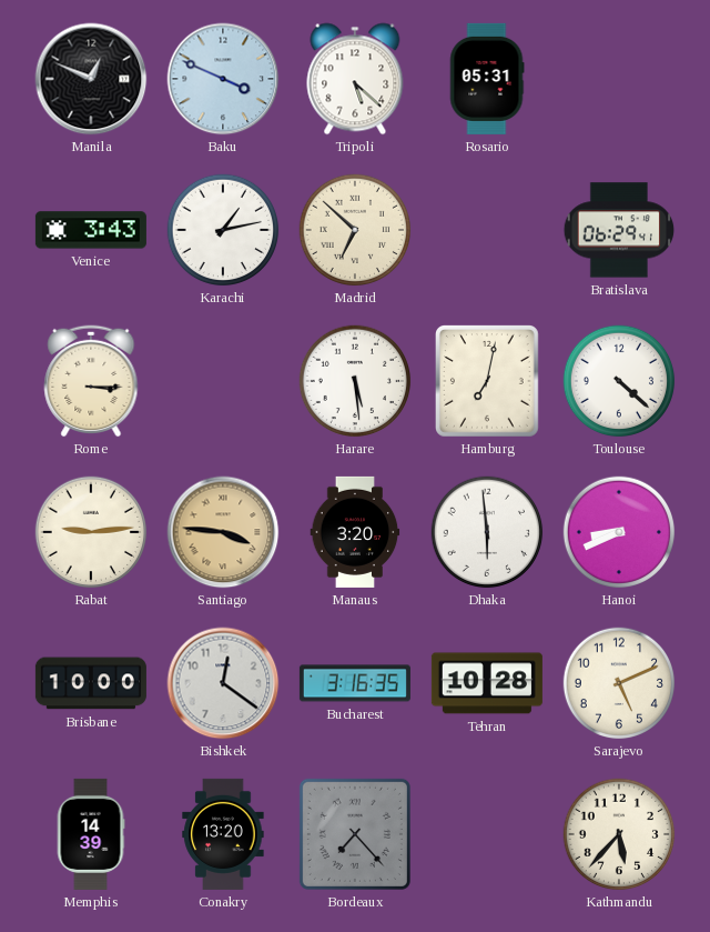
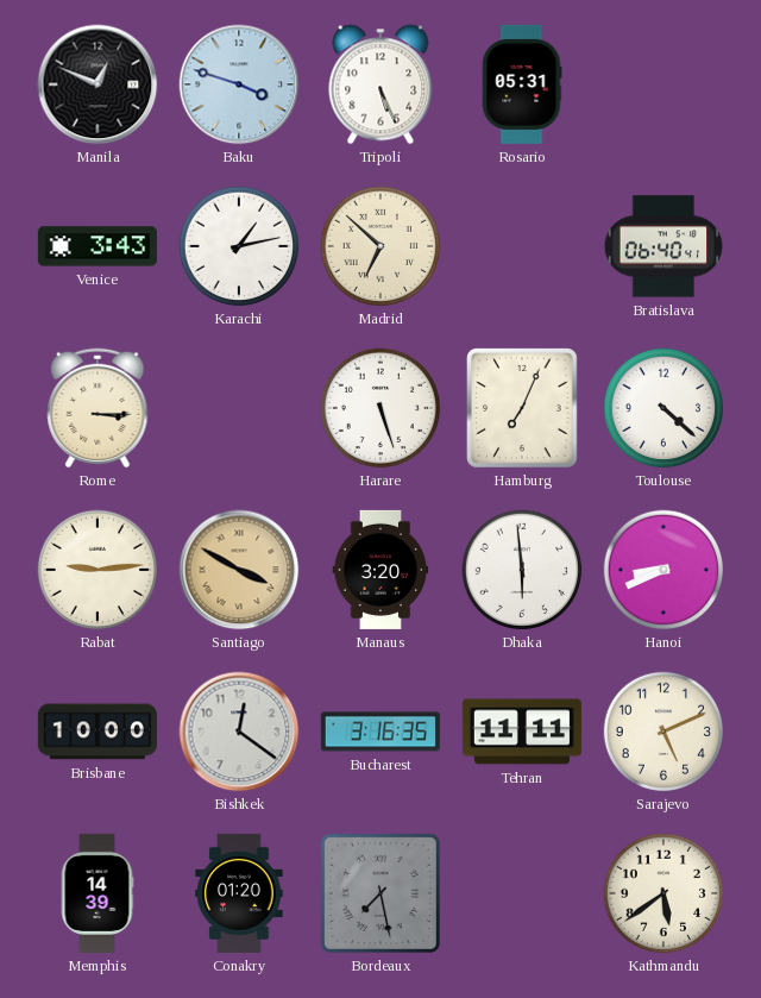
Baku: 3:49 -> 3:48
Tripoli: 5:22 -> 5:26
Bratislava: 06:29 -> 06:40
Harare: 5:29 -> 5:27
Hamburg: 7:02 -> 7:04
Santiago: 3:46 -> 3:50
Tehran: 10:28 -> 11:11
Conakry: 13:20 -> 01:20
Bordeaux: 7:23 -> 7:28
Kathmandu: 5:37 -> 5:39
